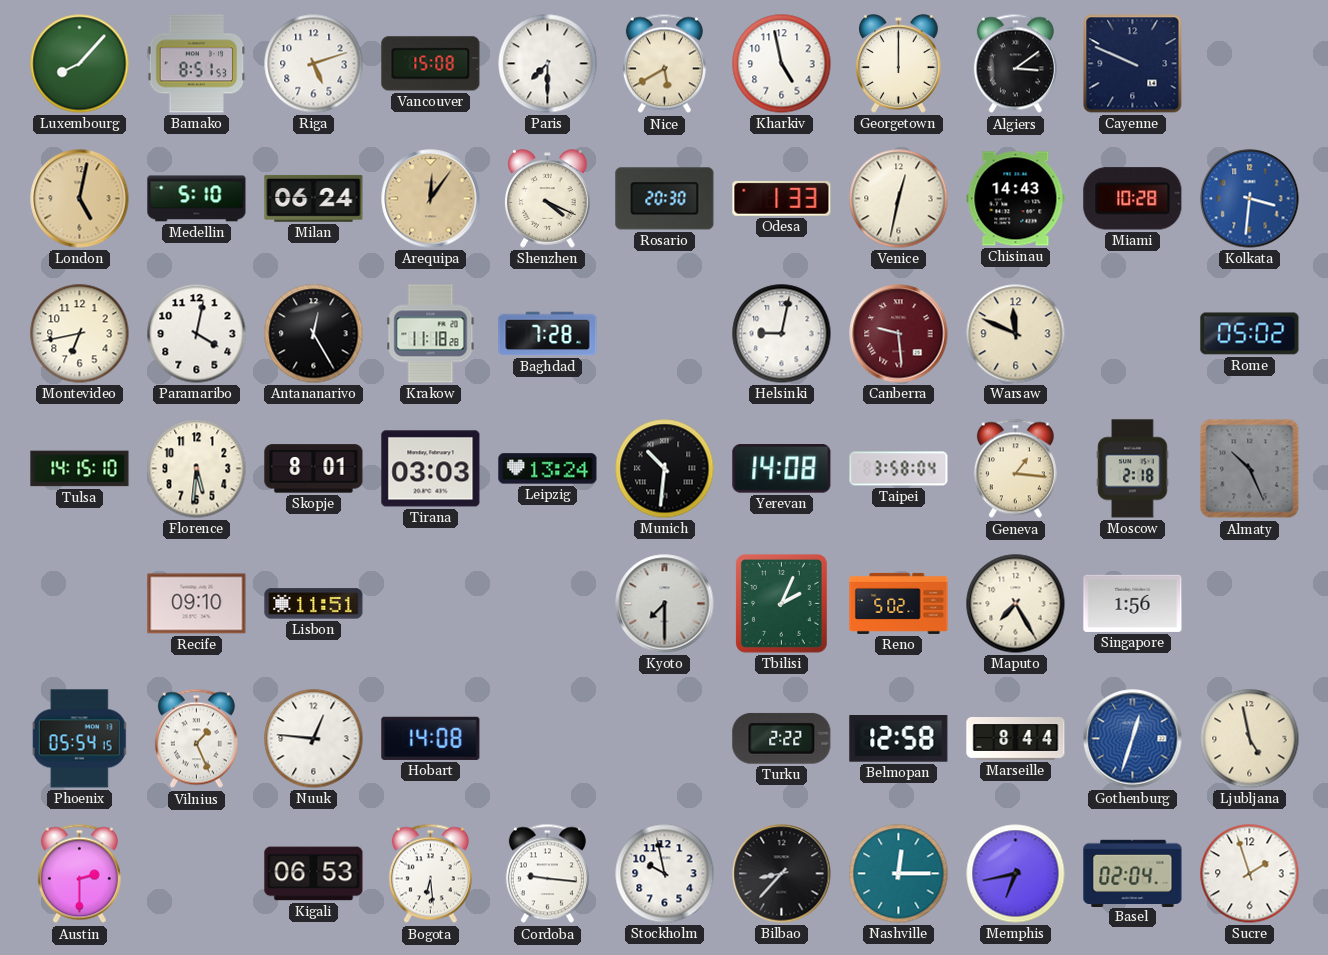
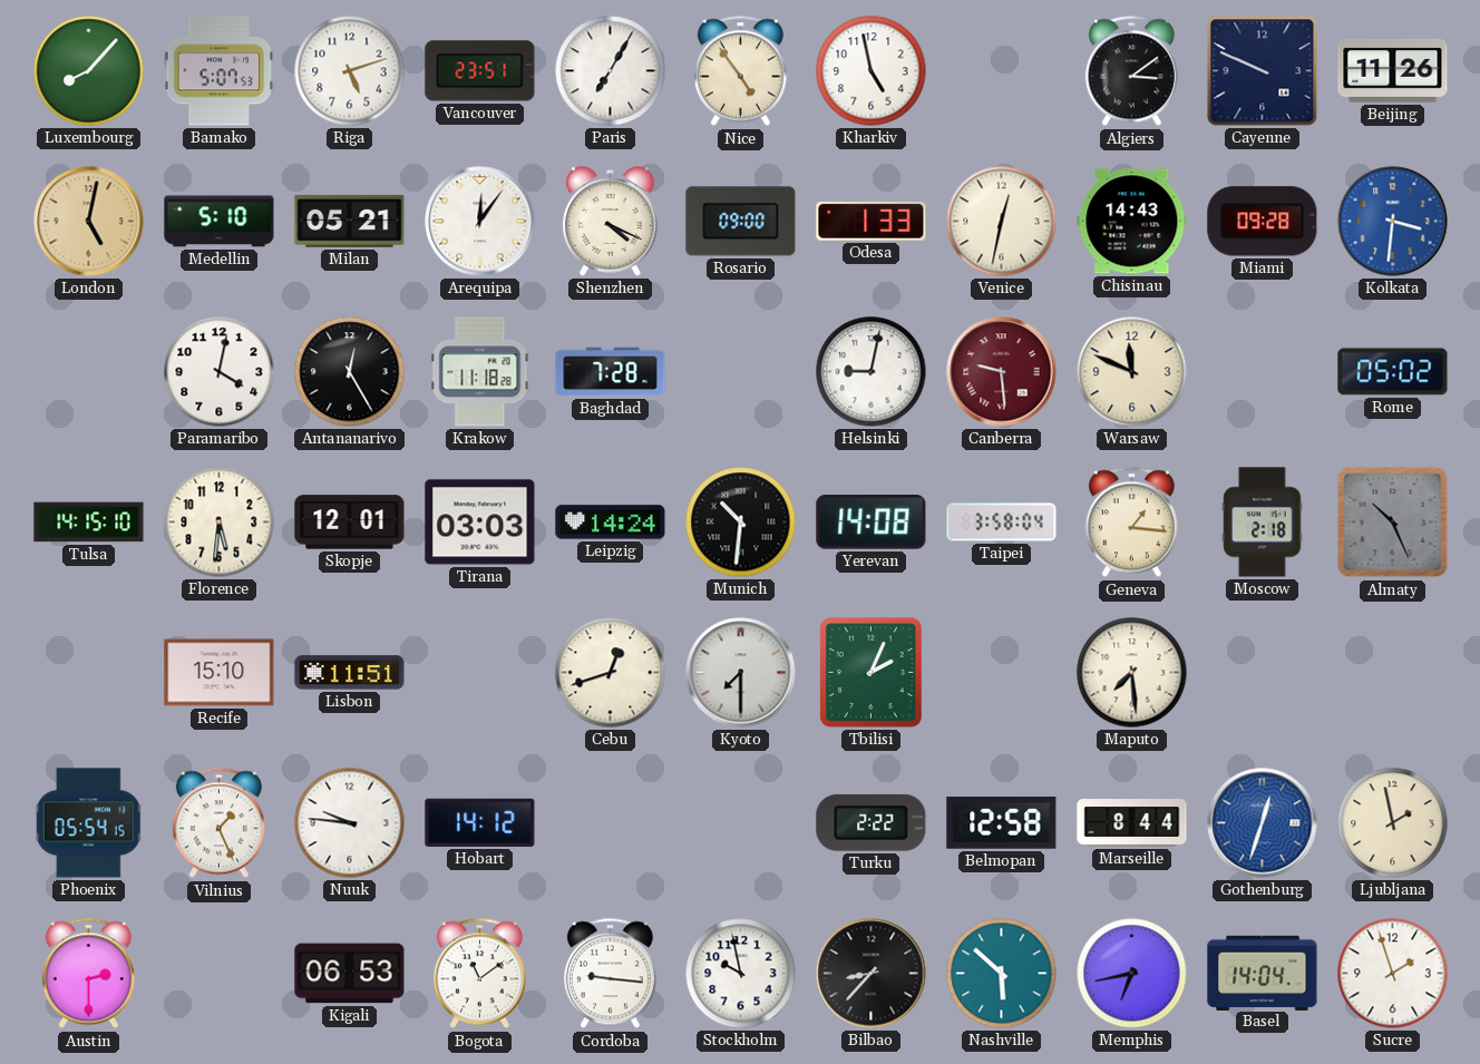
Bamako: 8:51 -> 5:07
Vancouver: 15:08 -> 23:51
Paris: 7:30 -> 7:05
Nice: 5:40 -> 4:54
Georgetown: 12:00 -> none
Beijing: none -> 11:26
Milan: 06:24 -> 05:21
Arequipa dial: champagne -> white
Rosario: 20:30 -> 09:00
Miami: 10:28 -> 09:28
Montevideo: 6:43 -> none
Skopje: 8:01 -> 12:01
Leipzig: 13:24 -> 14:24
Recife: 09:10 -> 15:10
Cebu: none -> 12:42
Reno: 5:02 -> none
Maputo: 7:25 -> 7:29
Singapore: 1:56 -> none
Nuuk: 12:46 -> 9:46
Hobart: 14:08 -> 14:12
Ljubljana: 4:58 -> 1:58
Bogota: 6:29 -> 11:09
Nashville: 12:15 -> 5:52
Basel: 02:04 -> 14:04
